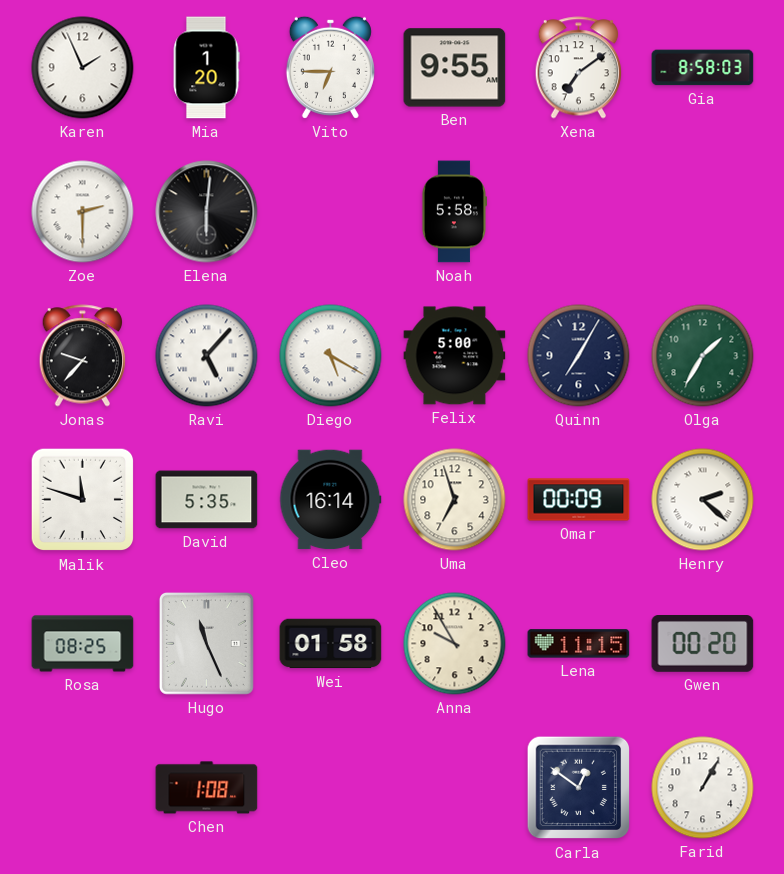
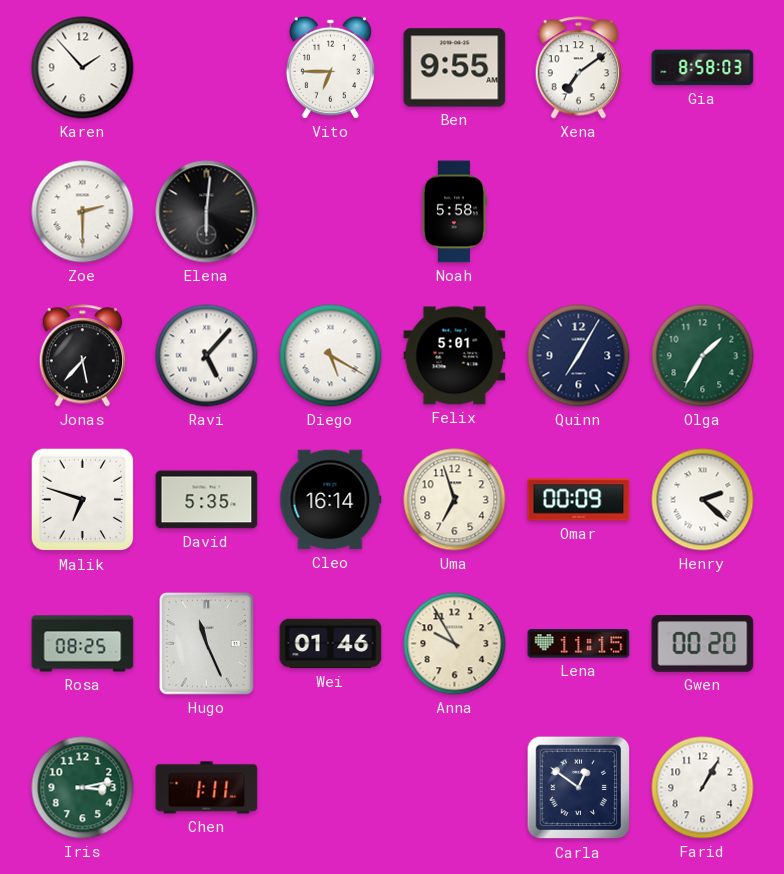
Karen: 1:56 -> 1:53
Mia: 1:20 -> none
Jonas: 9:37 -> 5:37
Felix: 5:00 -> 5:01
Malik: 11:48 -> 6:48
Wei: 01:58 -> 01:46
Iris: none -> 3:13
Chen: 1:08 -> 1:11
